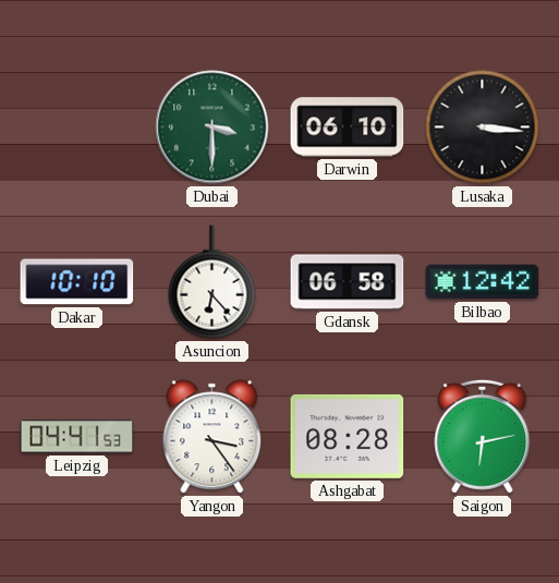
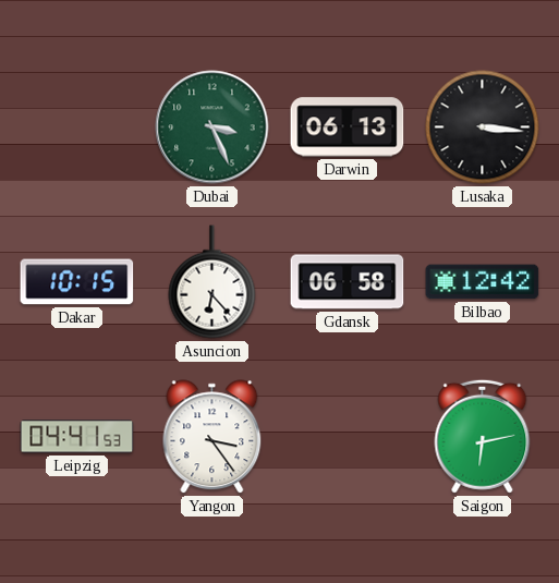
Dubai: 3:30 -> 3:26
Darwin: 06:10 -> 06:13
Dakar: 10:10 -> 10:15
Ashgabat: 08:28 -> none
